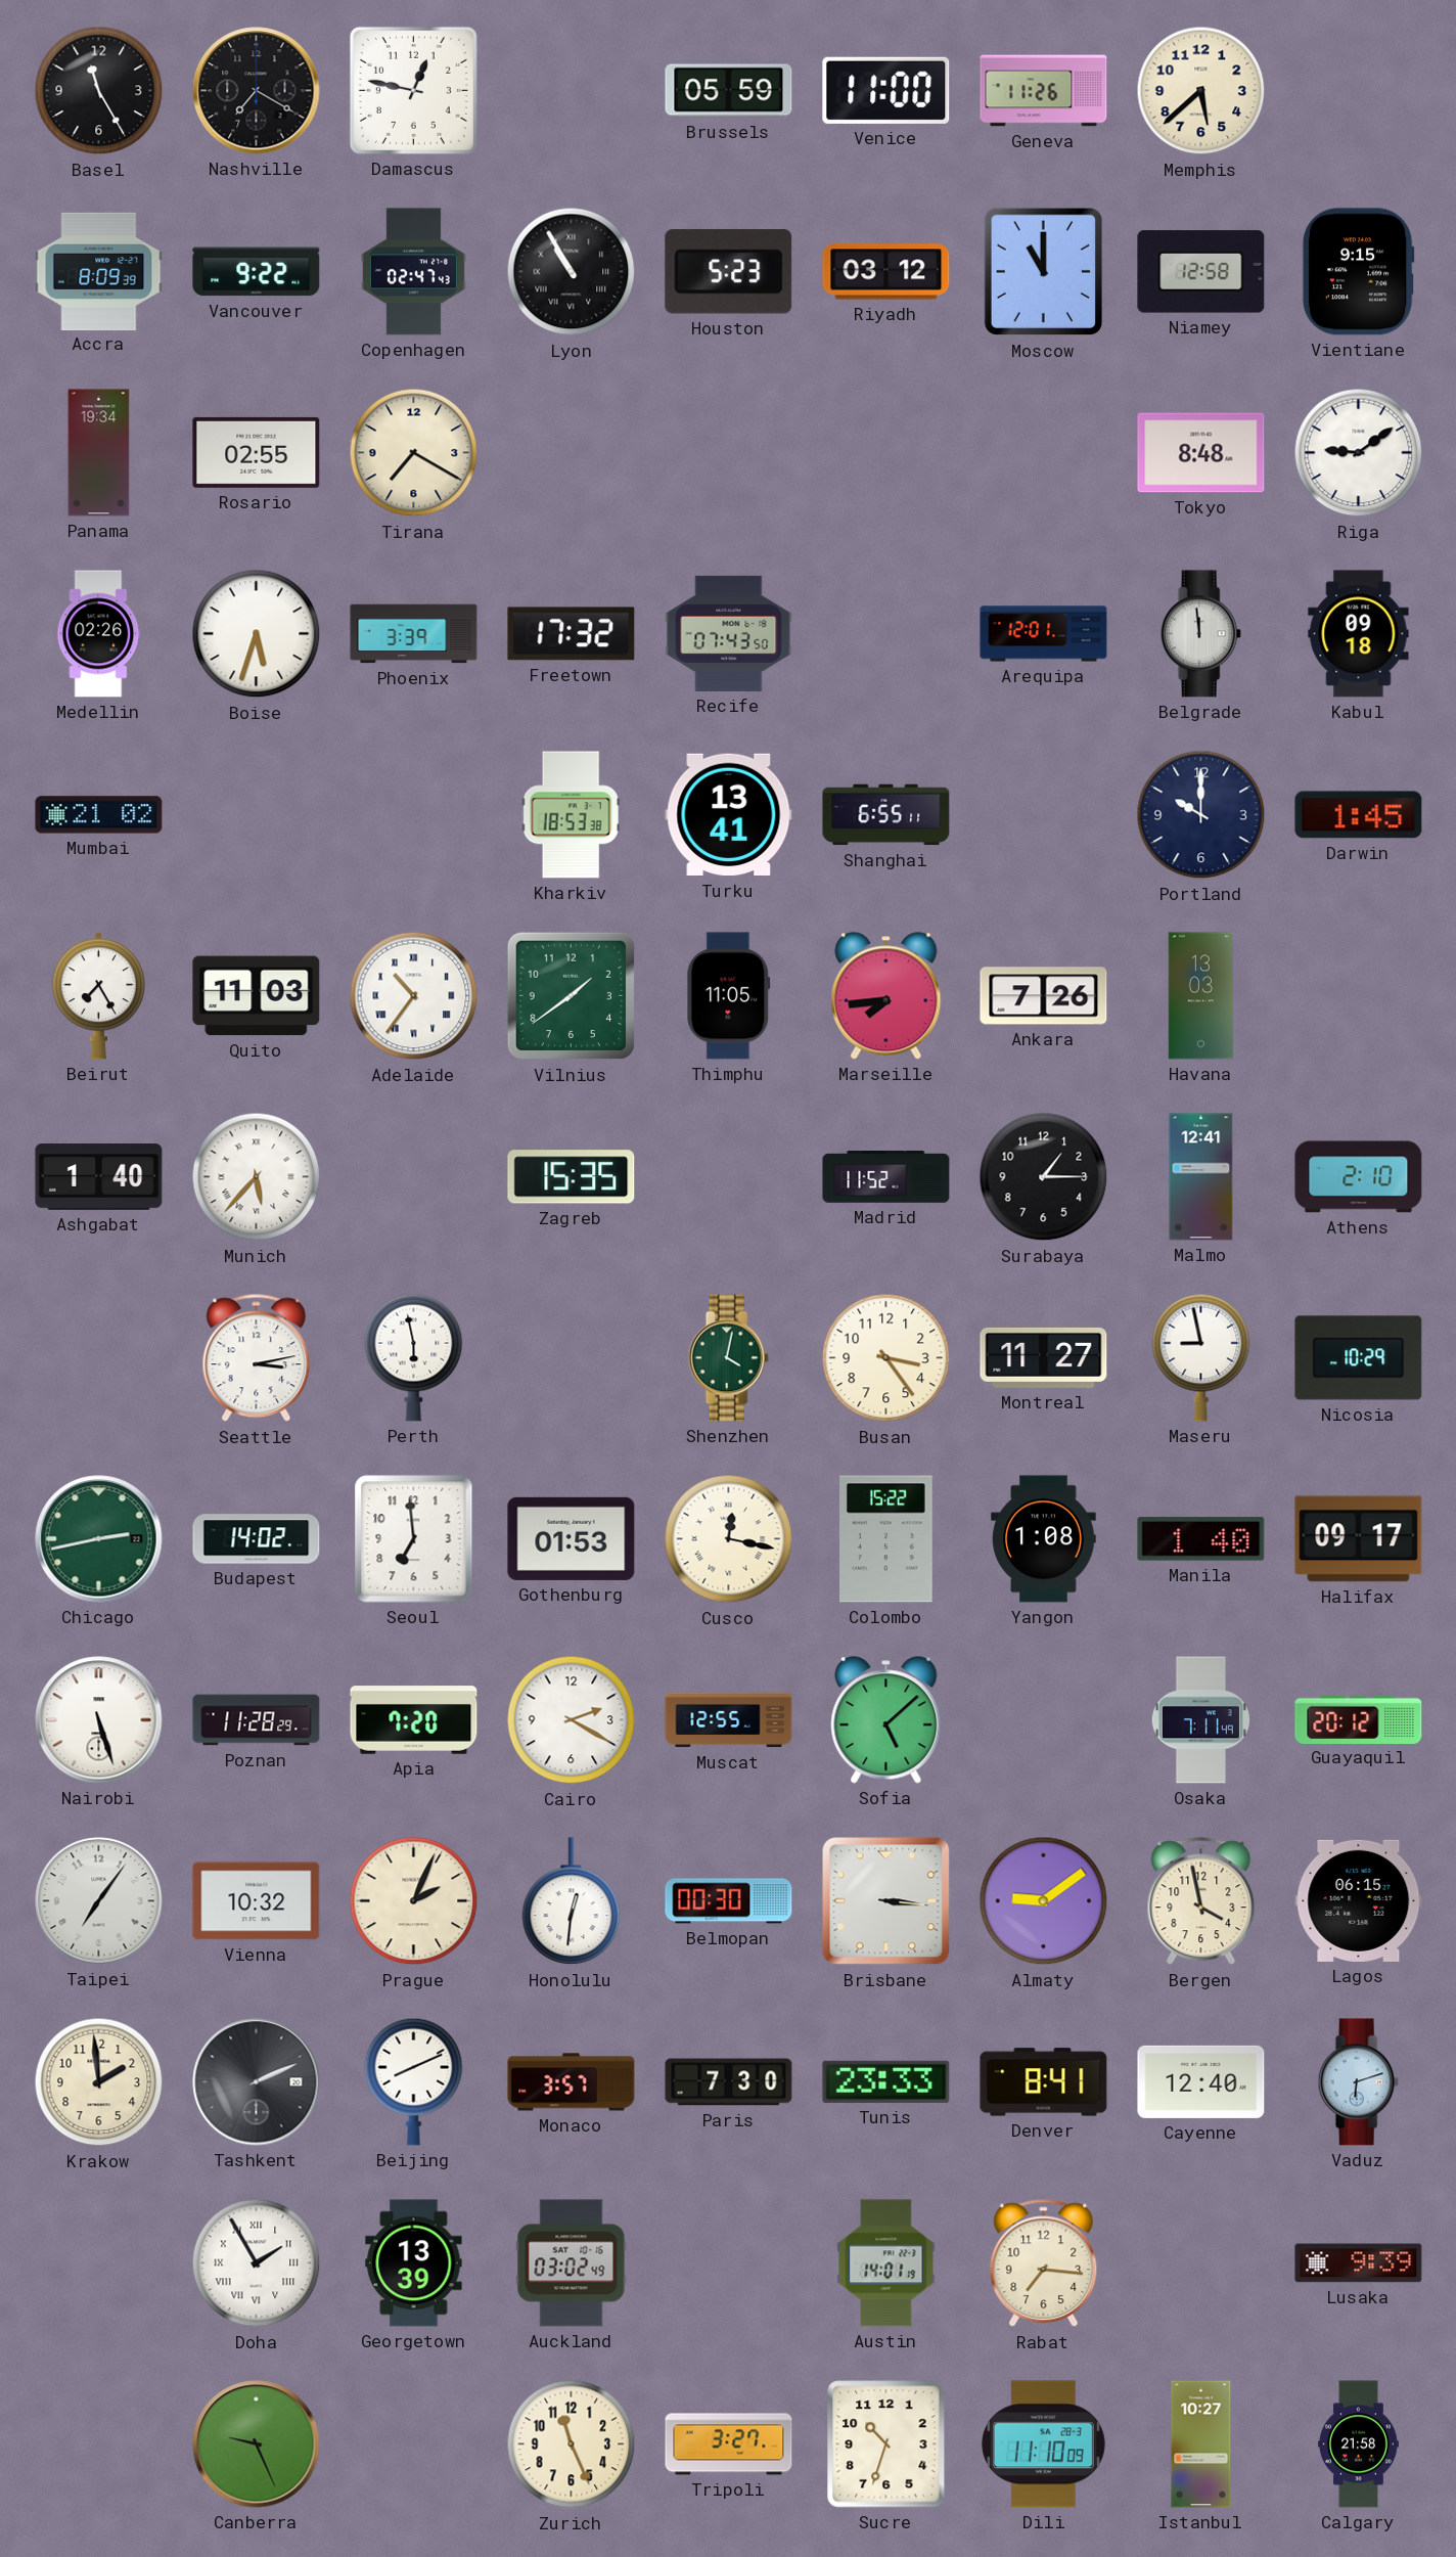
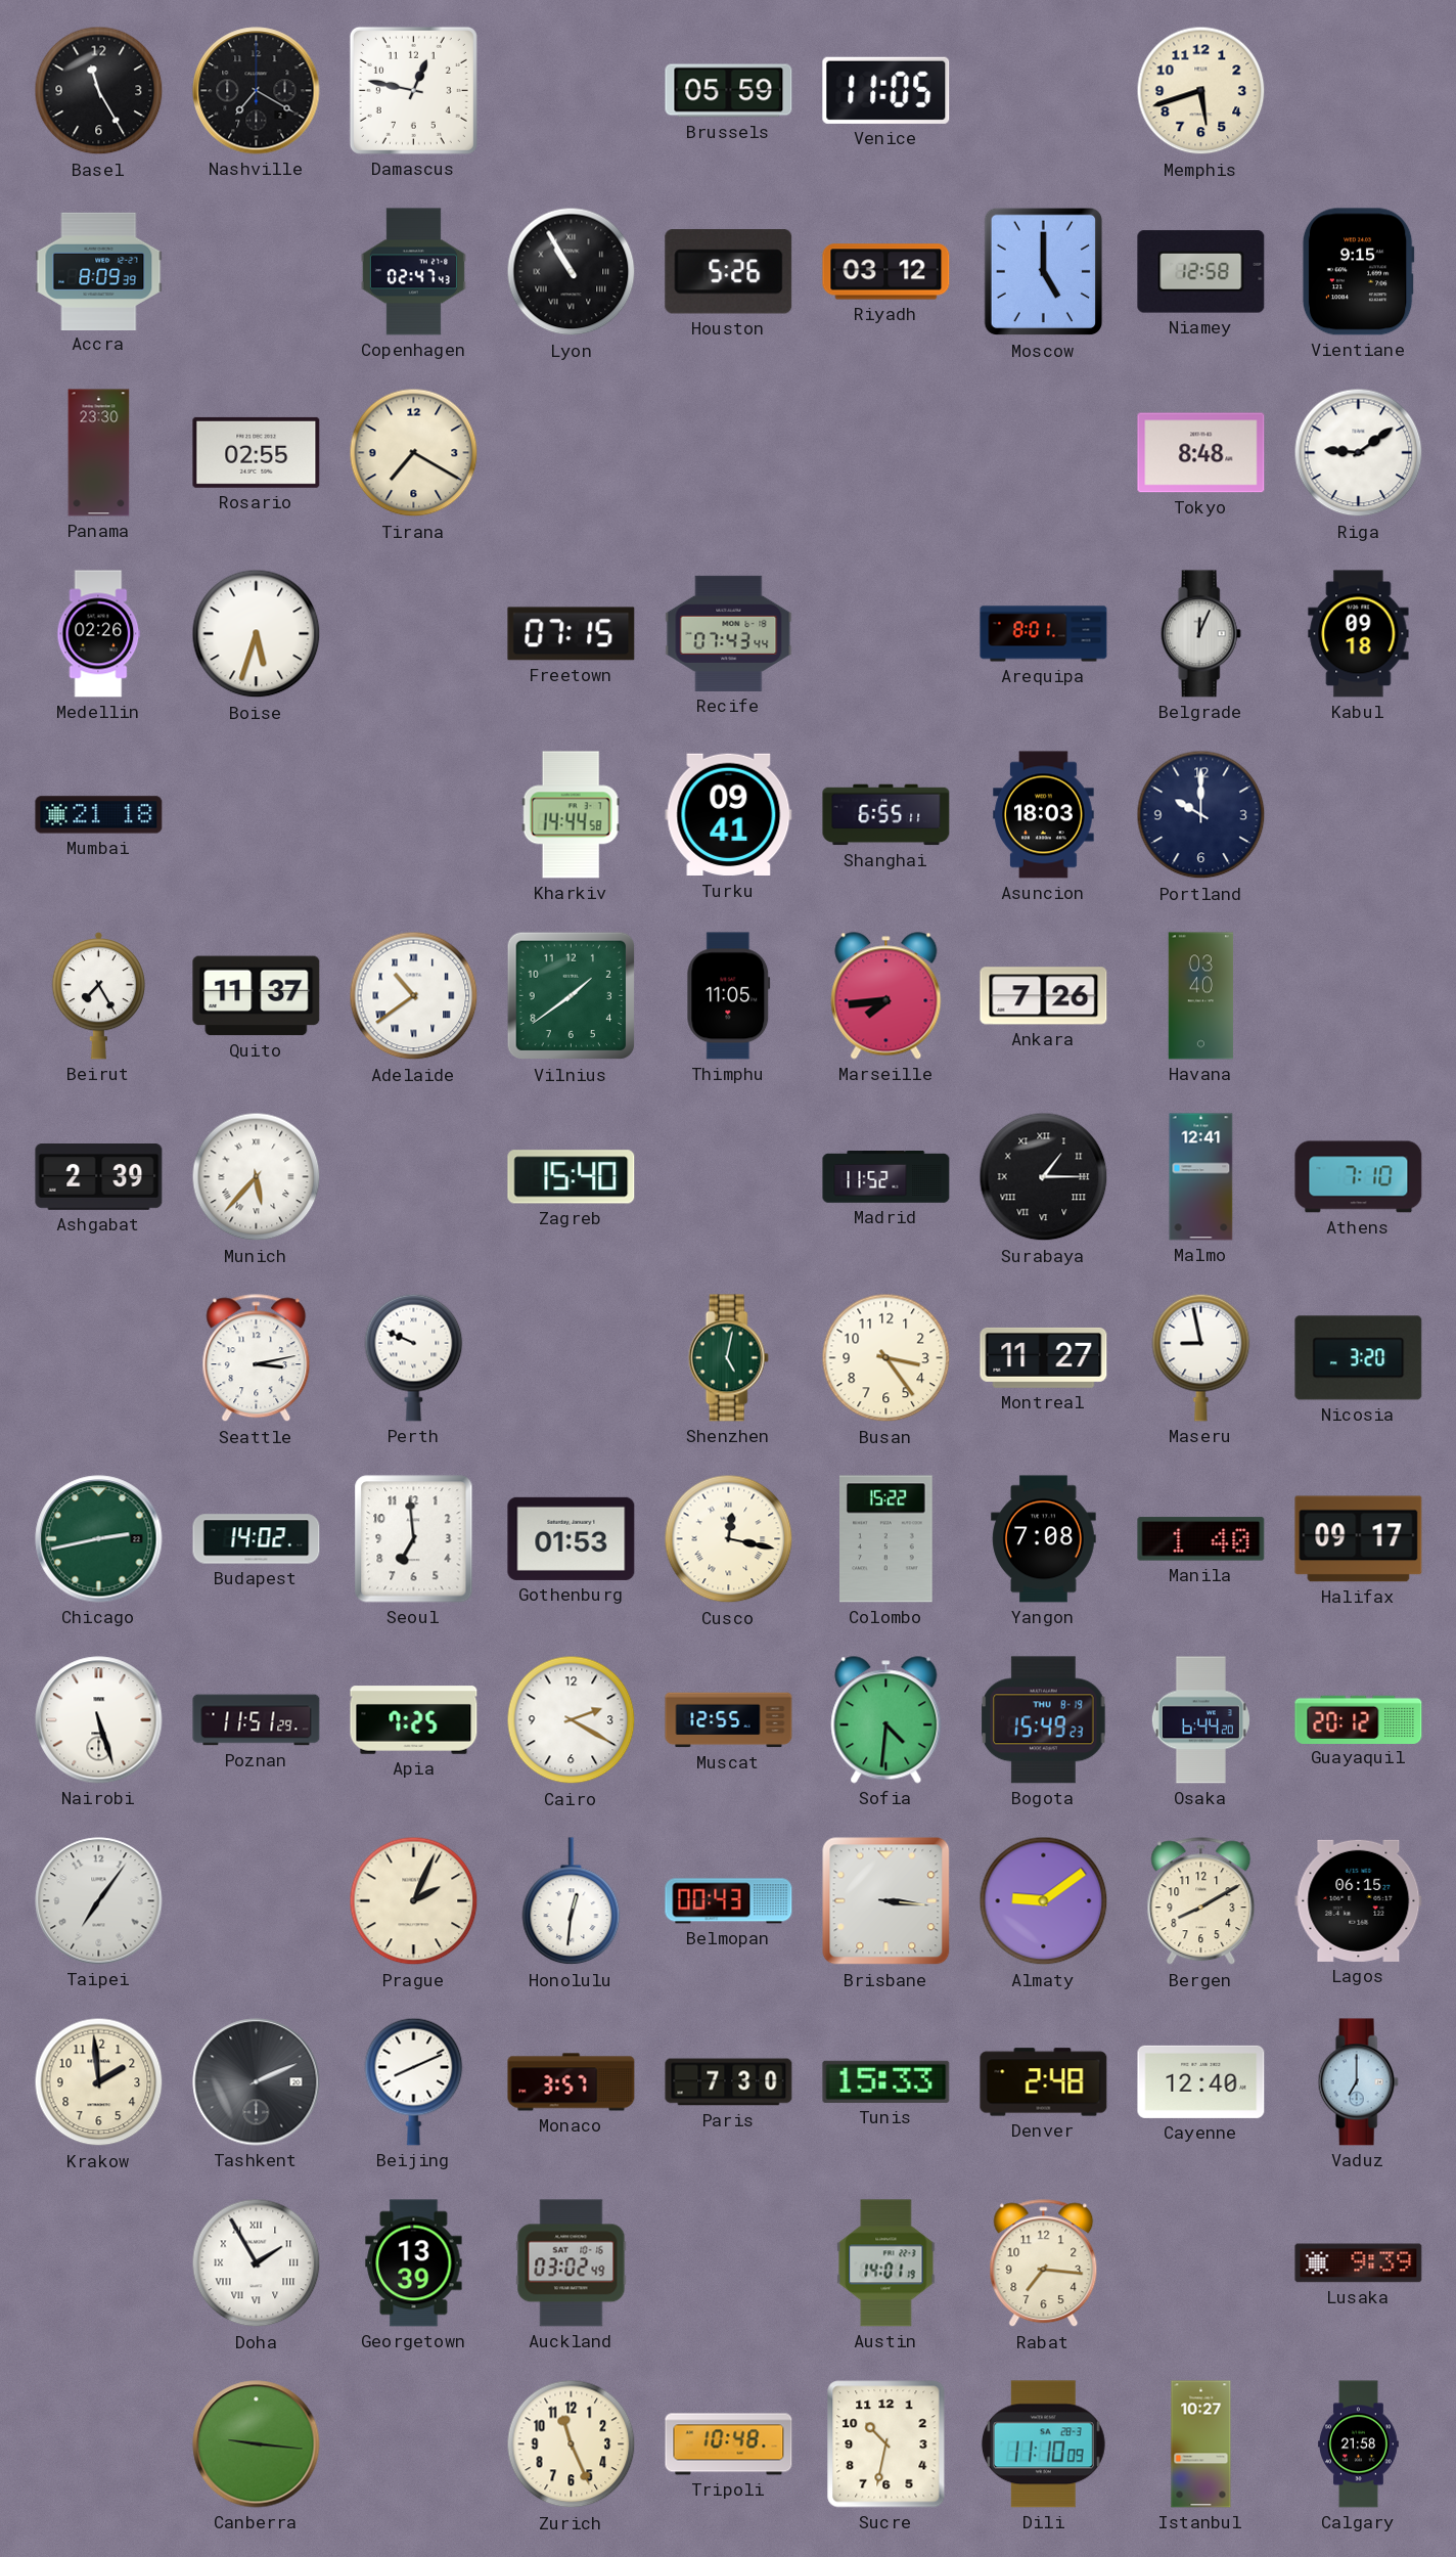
Venice: 11:00 -> 11:05
Geneva: 11:26 -> none
Memphis: 5:38 -> 5:42
Vancouver: 9:22 -> none
Houston: 5:23 -> 5:26
Moscow: 11:00 -> 5:00
Panama: 19:34 -> 23:30
Phoenix: 3:39 -> none
Freetown: 17:32 -> 07:15
Recife: 07:43:50 -> 07:43:44
Arequipa: 12:01 -> 8:01
Belgrade: 11:59 -> 12:04
Mumbai: 21:02 -> 21:18
Kharkiv: 18:53 -> 14:44
Turku: 13:41 -> 09:41
Asuncion: none -> 18:03
Darwin: 1:45 -> none
Quito: 11:03 -> 11:37
Adelaide: 10:36 -> 10:39
Havana: 13:03 -> 03:40
Ashgabat: 1:40 -> 2:39
Zagreb: 15:35 -> 15:40
Surabaya numerals: Arabic -> Roman
Athens: 2:10 -> 7:10
Perth: 5:58 -> 9:49
Shenzhen: 4:02 -> 5:02
Nicosia: 10:29 -> 3:20
Yangon: 1:08 -> 7:08
Poznan: 11:28 -> 11:51
Apia: 7:20 -> 7:25
Sofia: 5:08 -> 4:31
Bogota: none -> 15:49
Osaka: 7:11 -> 6:44
Vienna: 10:32 -> none
Belmopan: 00:30 -> 00:43
Bergen: 3:58 -> 8:10
Tunis: 23:33 -> 15:33
Denver: 8:41 -> 2:48
Vaduz: 6:12 -> 7:00
Canberra: 9:26 -> 9:16
Tripoli: 3:27 -> 10:48
Sucre: 10:33 -> 10:32
